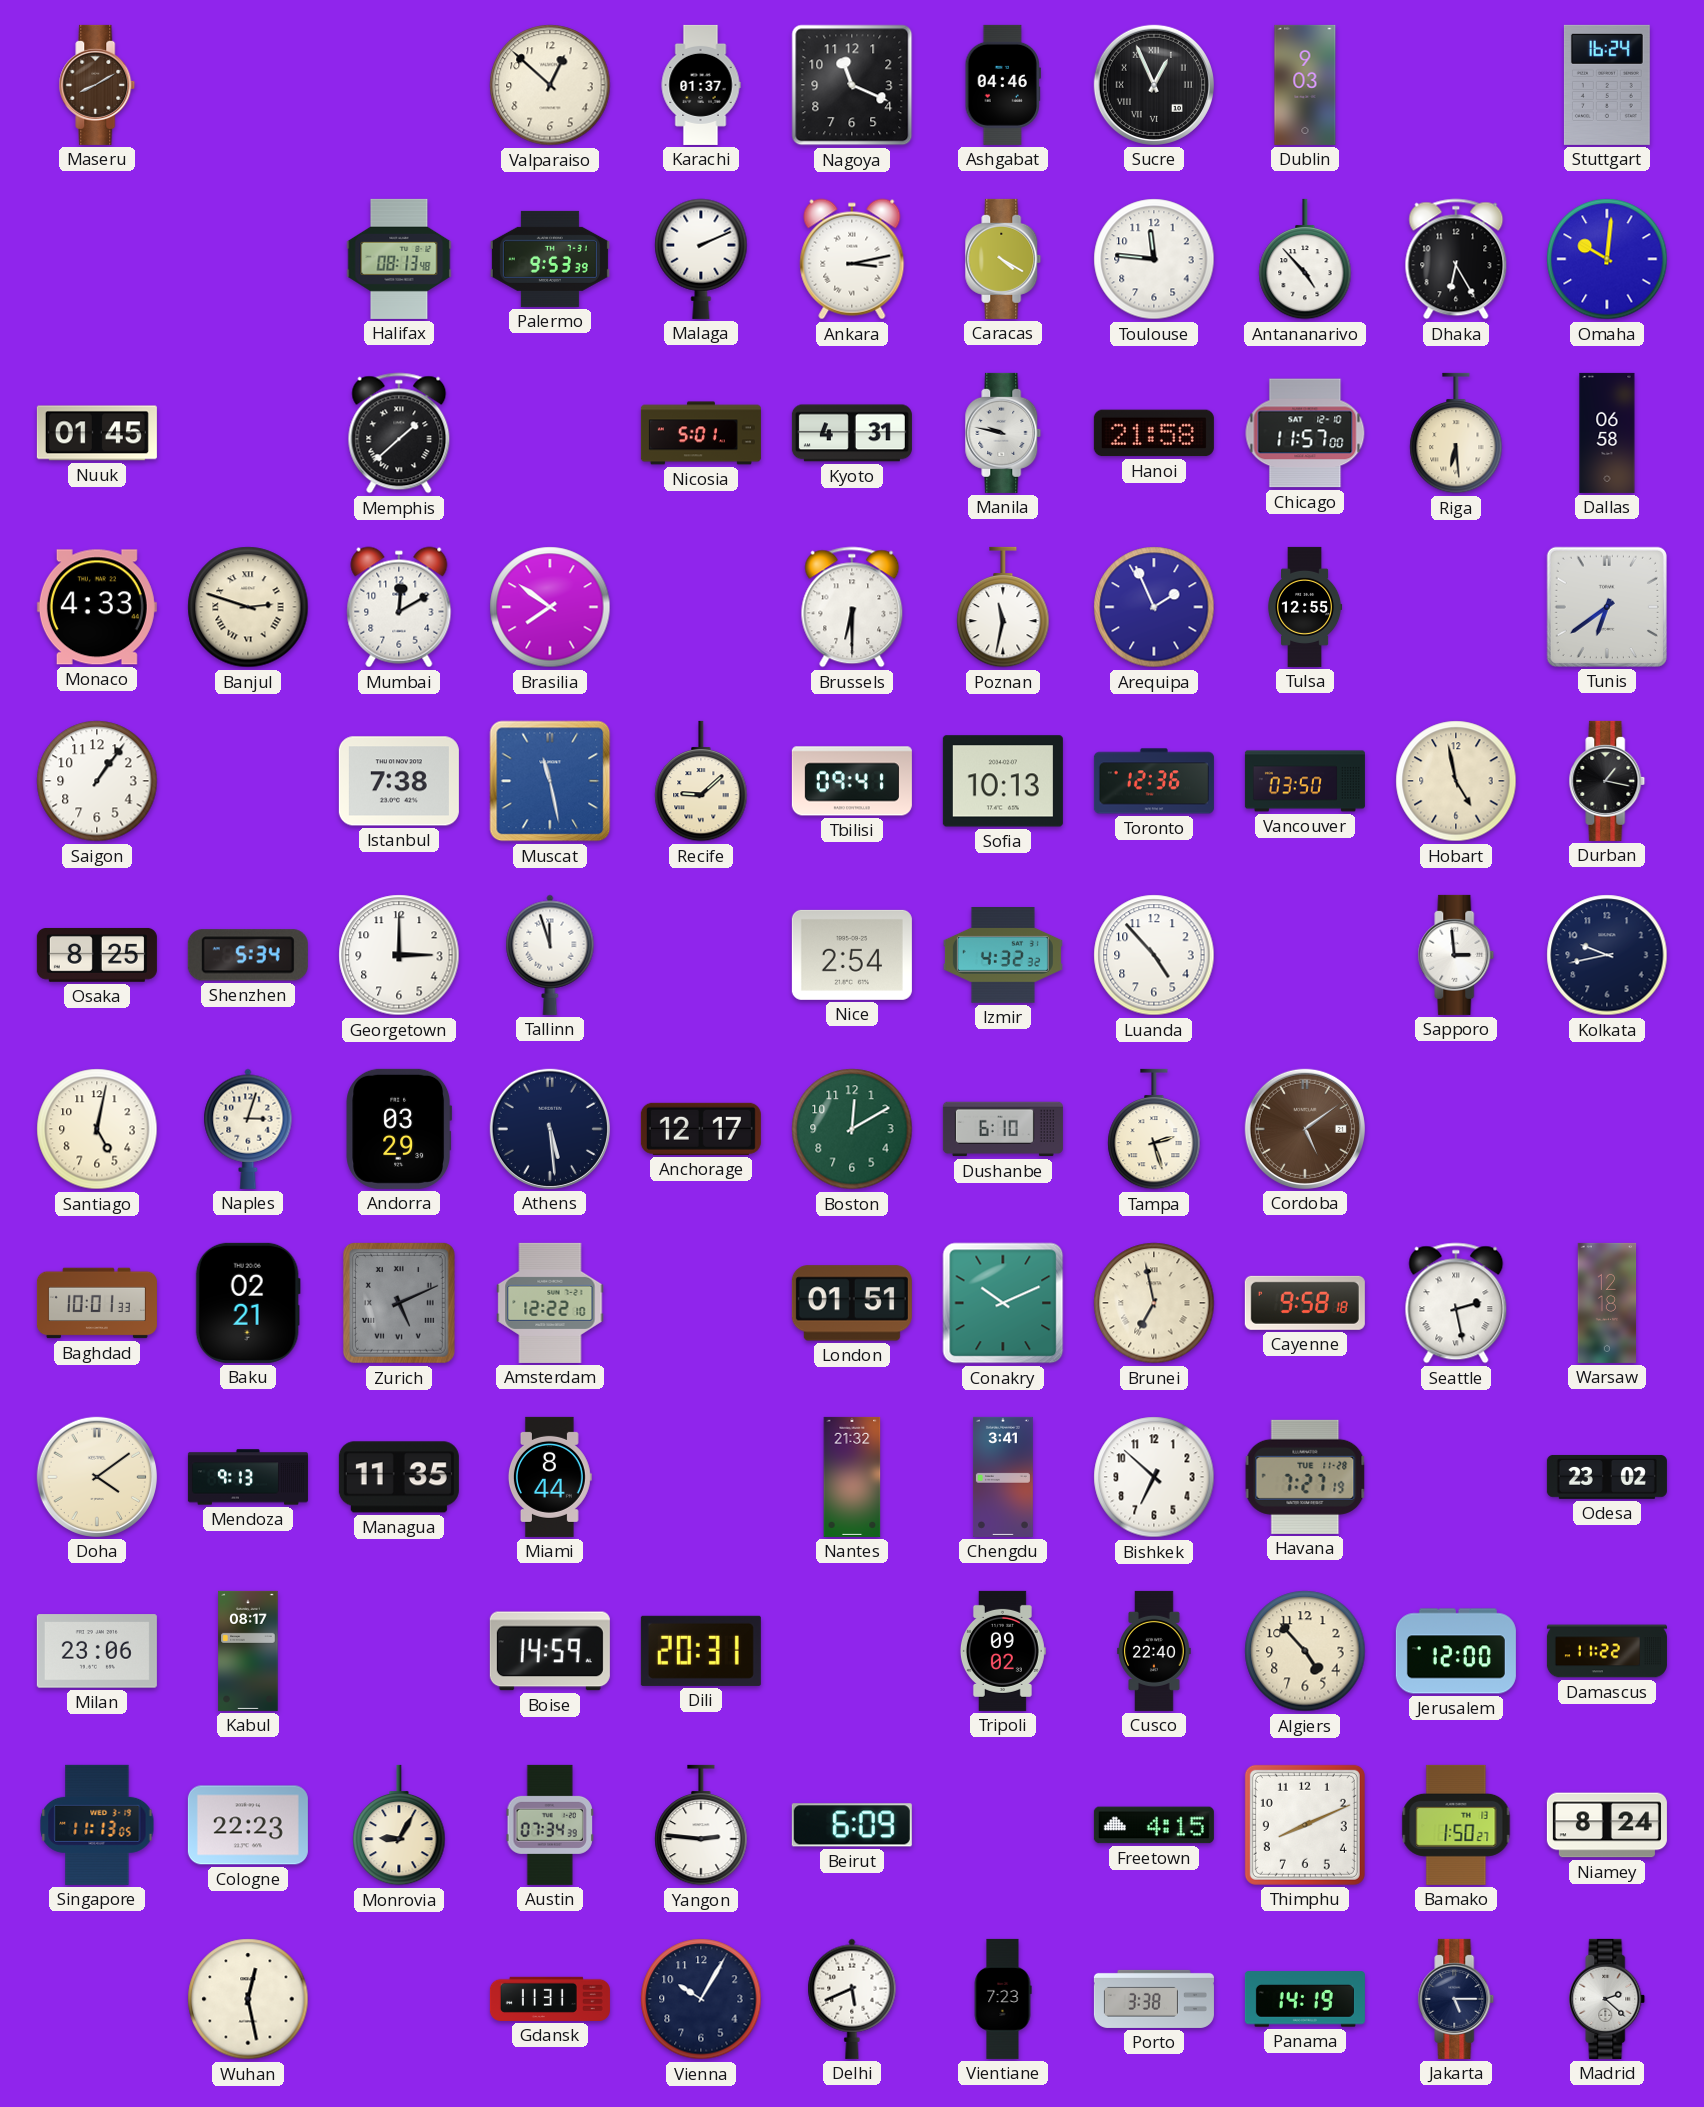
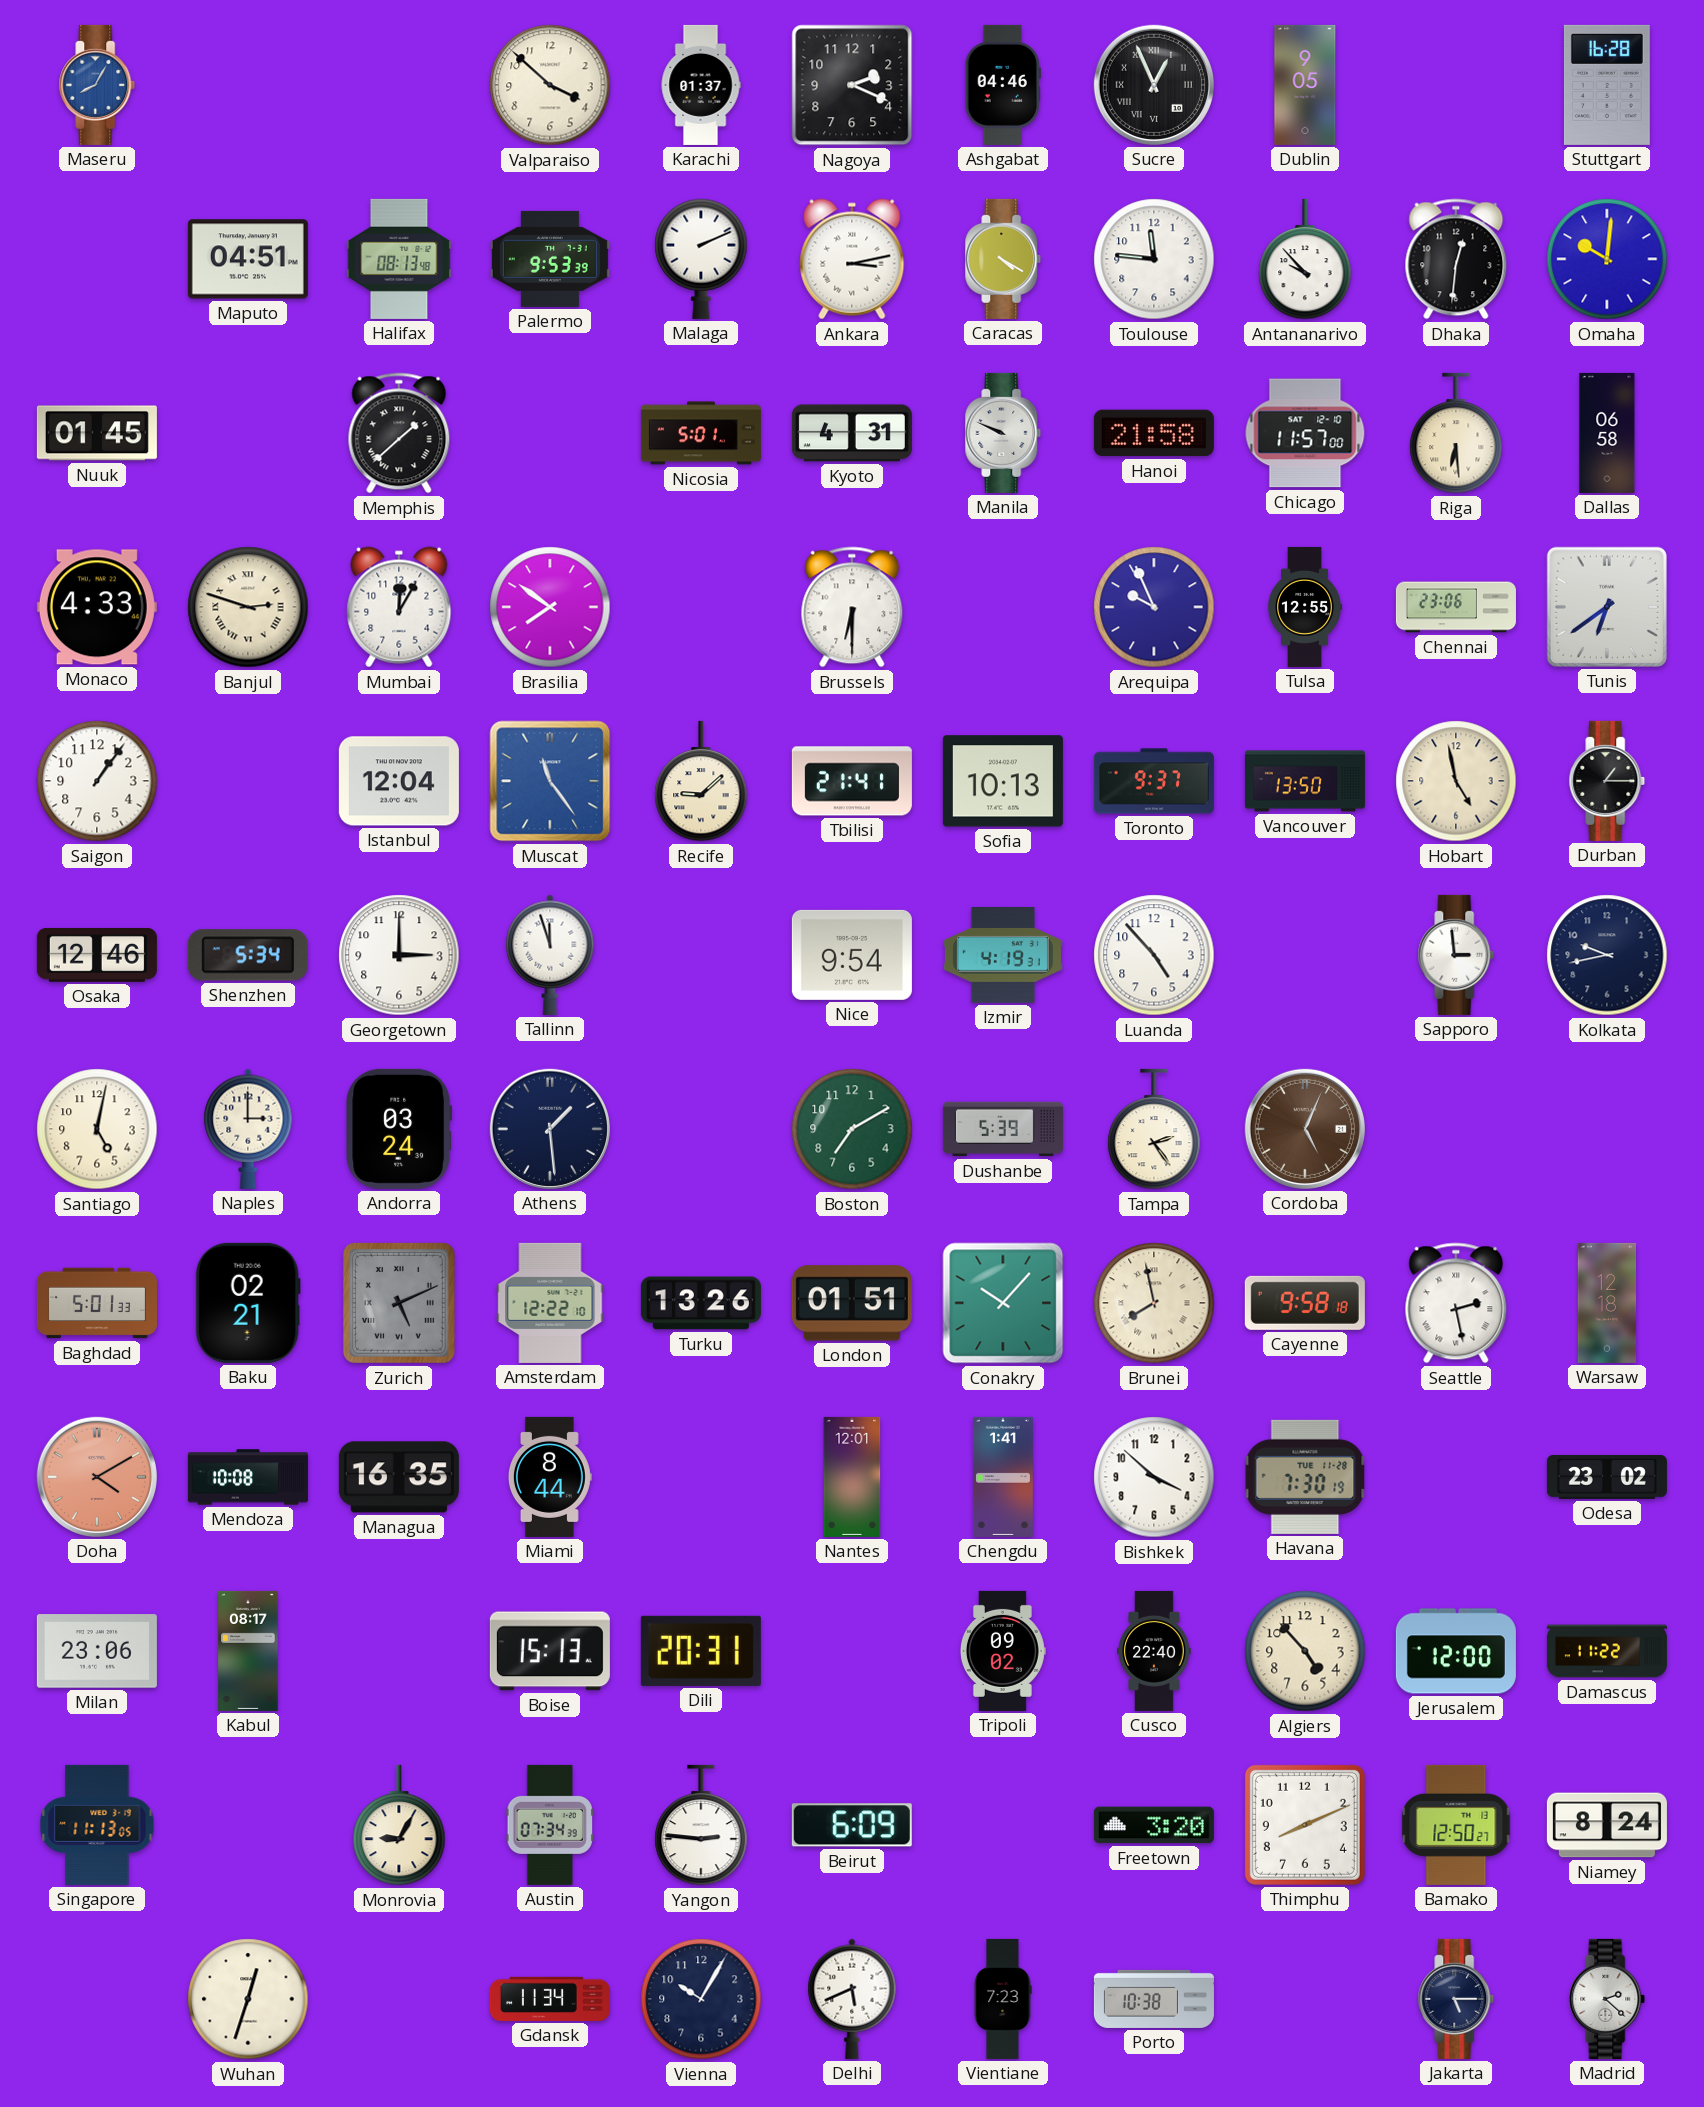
Maseru: 8:10 -> 8:05
Maseru dial: brown -> blue
Valparaiso: 12:52 -> 3:52
Nagoya: 11:19 -> 2:19
Dublin: 9:03 -> 9:05
Stuttgart: 16:24 -> 16:28
Maputo: none -> 04:51
Antananarivo: 4:53 -> 9:53
Dhaka: 6:25 -> 12:31
Manila: 9:47 -> 9:49
Mumbai: 12:10 -> 12:05
Poznan: 11:32 -> none
Arequipa: 1:56 -> 9:56
Chennai: none -> 23:06
Istanbul: 7:38 -> 12:04
Muscat: 11:28 -> 11:24
Tbilisi: 09:41 -> 21:41
Toronto: 12:36 -> 9:37
Vancouver: 03:50 -> 13:50
Durban: 1:17 -> 1:15
Osaka: 8:25 -> 12:46
Nice: 2:54 -> 9:54
Izmir: 4:32 -> 4:19
Naples: 3:03 -> 3:00
Andorra: 03:29 -> 03:24
Athens: 5:29 -> 1:29
Anchorage: 12:17 -> none
Boston: 12:10 -> 7:10
Dushanbe: 6:10 -> 5:39
Tampa: 2:27 -> 2:24
Cordoba: 5:09 -> 5:04
Baghdad: 10:01 -> 5:01
Turku: none -> 13:26
Conakry: 10:11 -> 10:07
Brunei: 6:58 -> 7:58
Doha: 4:09 -> 4:10
Doha dial: cream -> salmon
Mendoza: 9:13 -> 10:08
Managua: 11:35 -> 16:35
Nantes: 21:32 -> 12:01
Chengdu: 3:41 -> 1:41
Bishkek: 6:52 -> 3:52
Havana: 7:27 -> 7:30
Boise: 14:59 -> 15:13
Cologne: 22:23 -> none
Freetown: 4:15 -> 3:20
Bamako: 1:50 -> 12:50
Wuhan: 12:28 -> 12:33
Gdansk: 11:31 -> 11:34
Porto: 3:38 -> 10:38
Panama: 14:19 -> none
